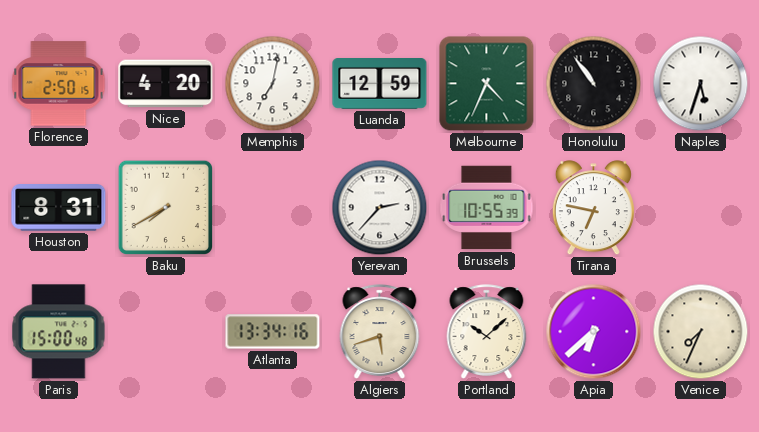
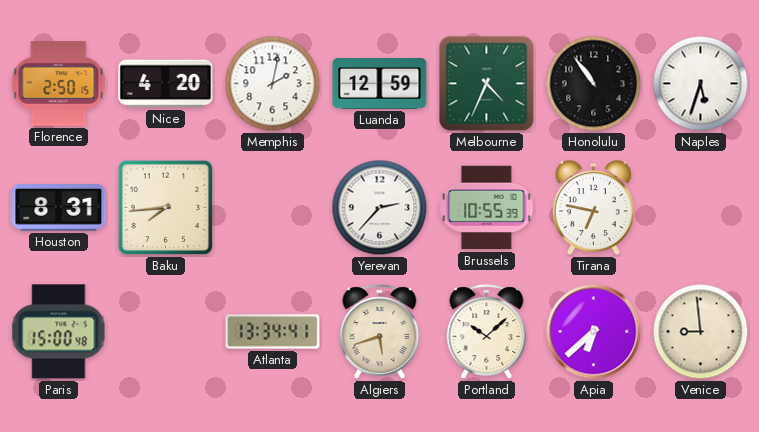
Memphis: 7:02 -> 2:02
Baku: 7:40 -> 7:44
Atlanta: 13:34:16 -> 13:34:41
Venice: 7:34 -> 8:59
